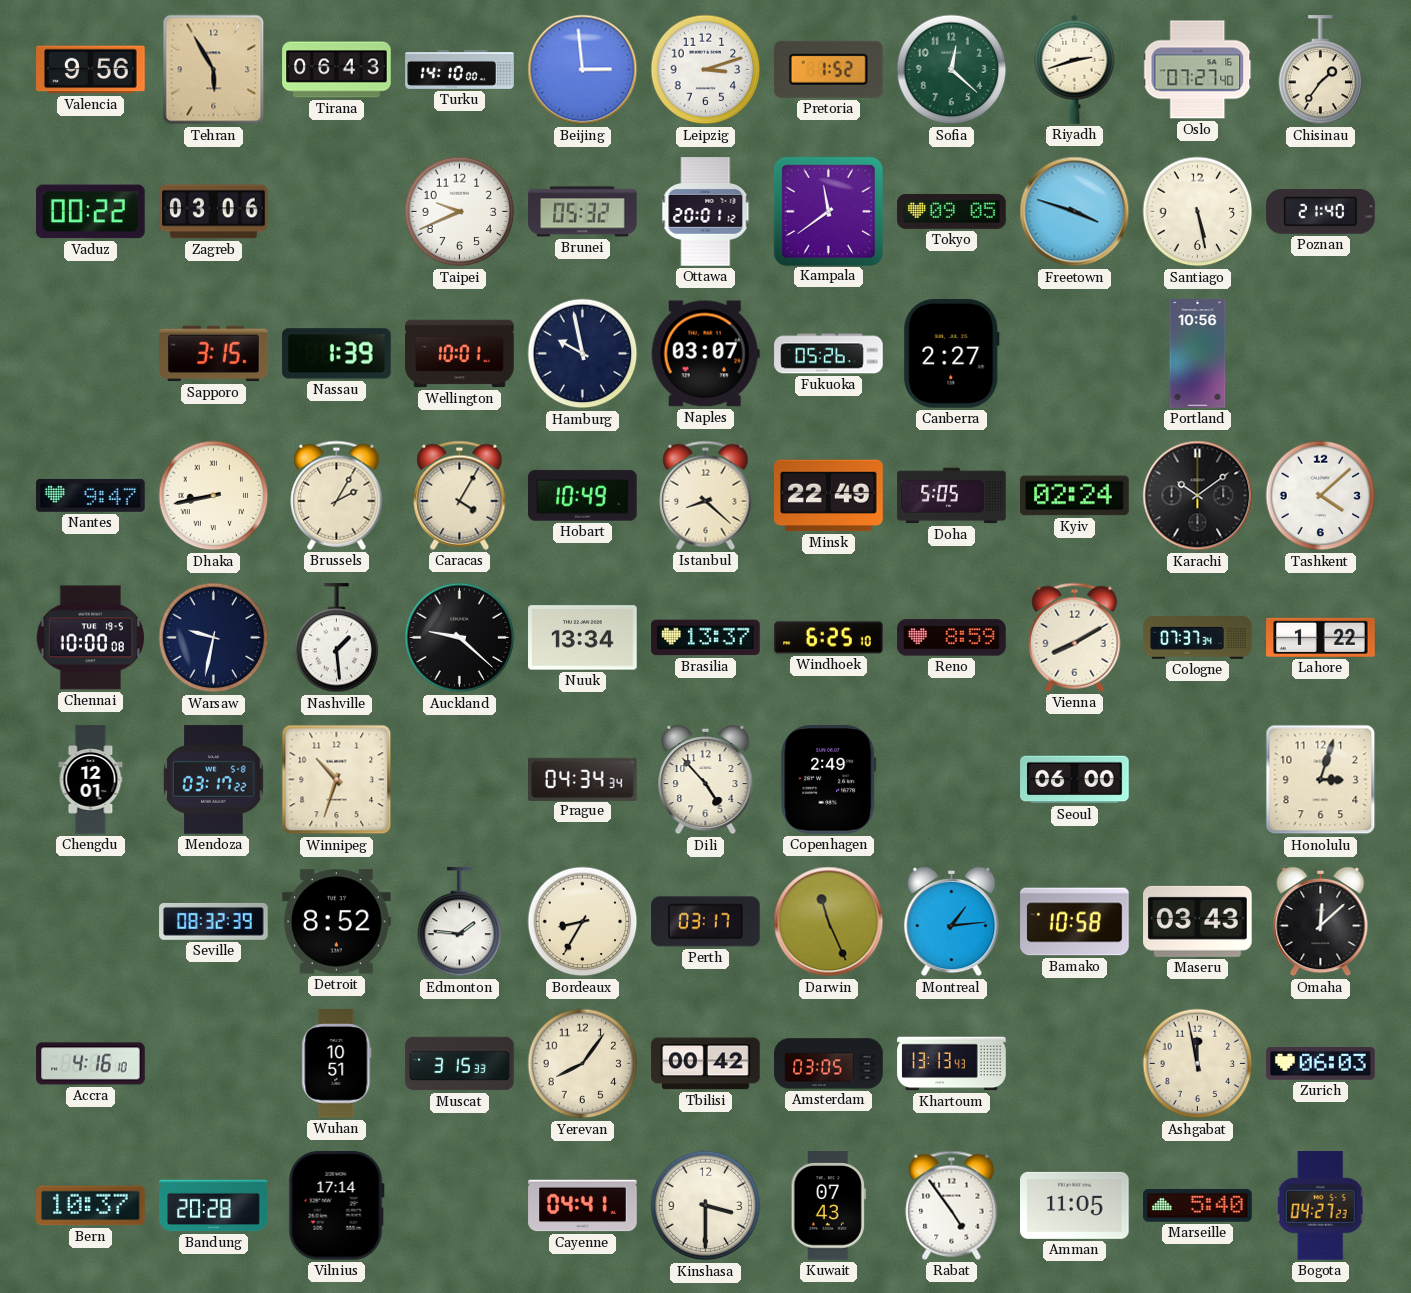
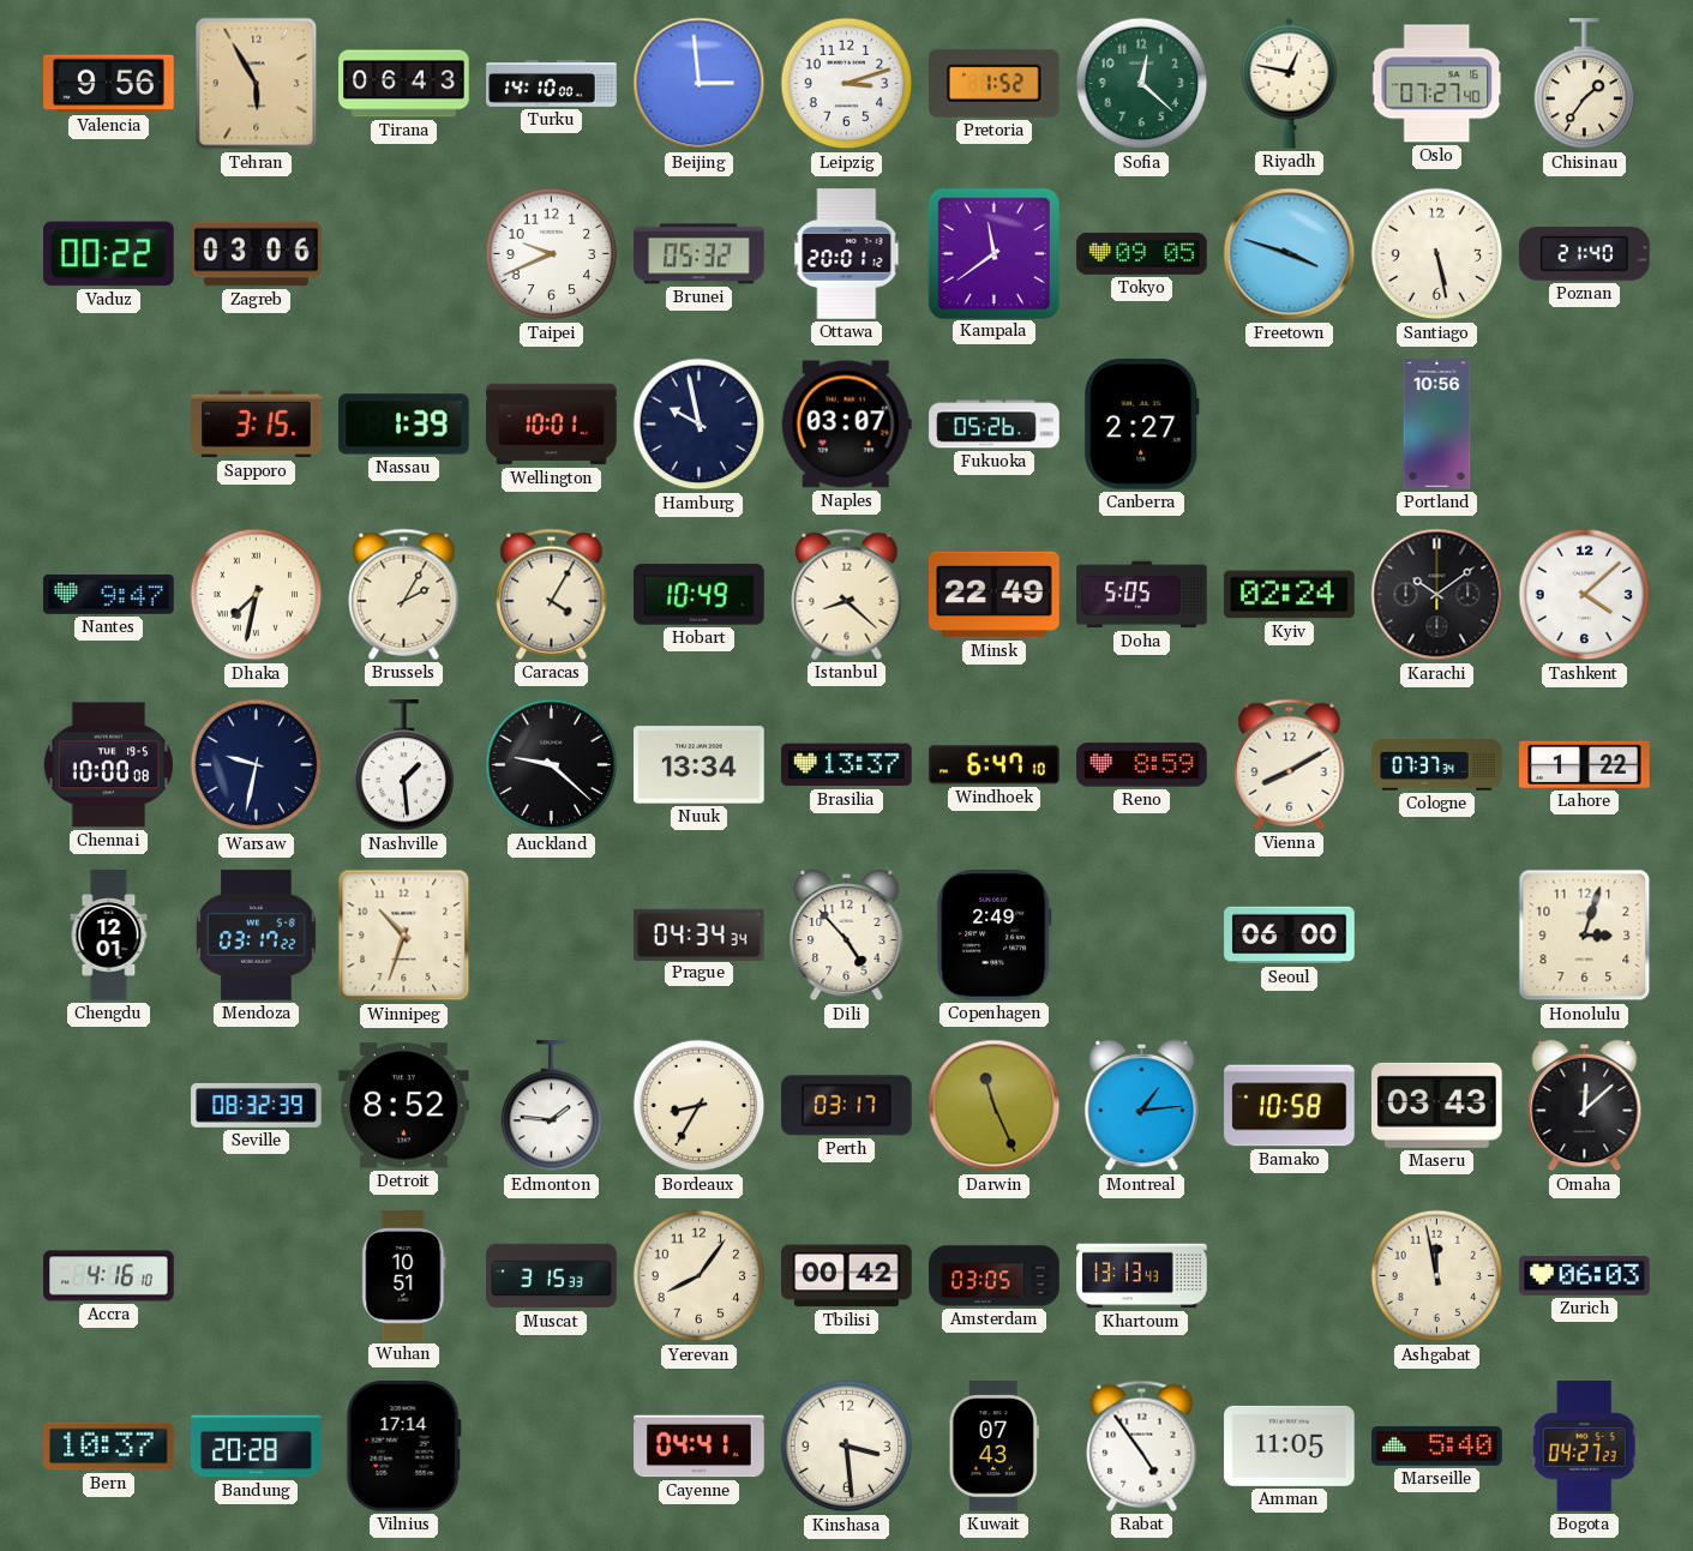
Riyadh: 2:42 -> 12:47
Dhaka: 8:43 -> 7:32
Windhoek: 6:25 -> 6:47
Kinshasa: 3:30 -> 3:29
